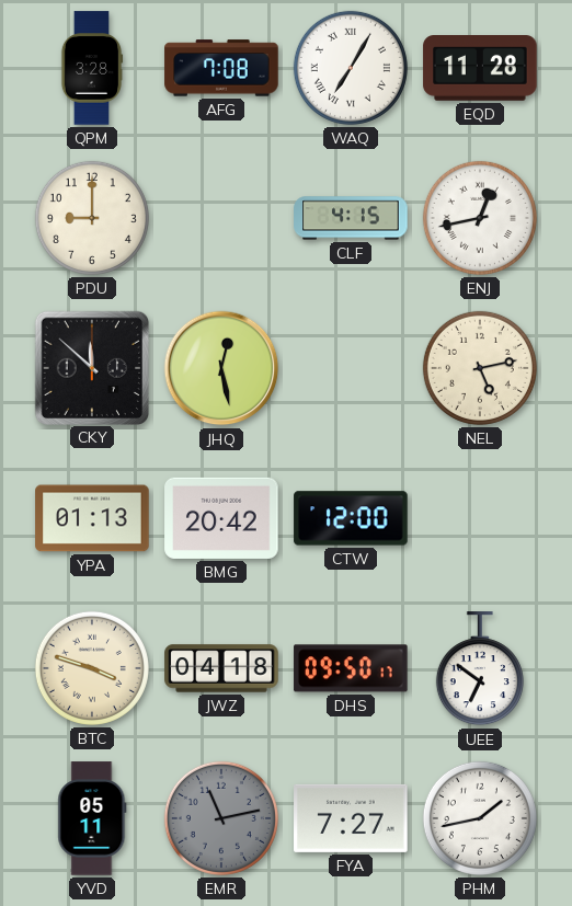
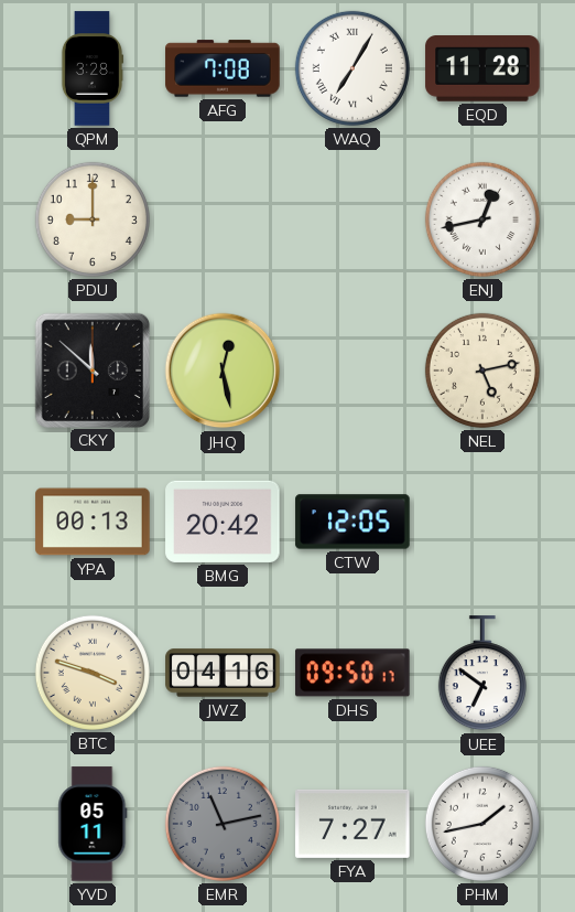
CLF: 4:15 -> none
YPA: 01:13 -> 00:13
CTW: 12:00 -> 12:05
JWZ: 04:18 -> 04:16
